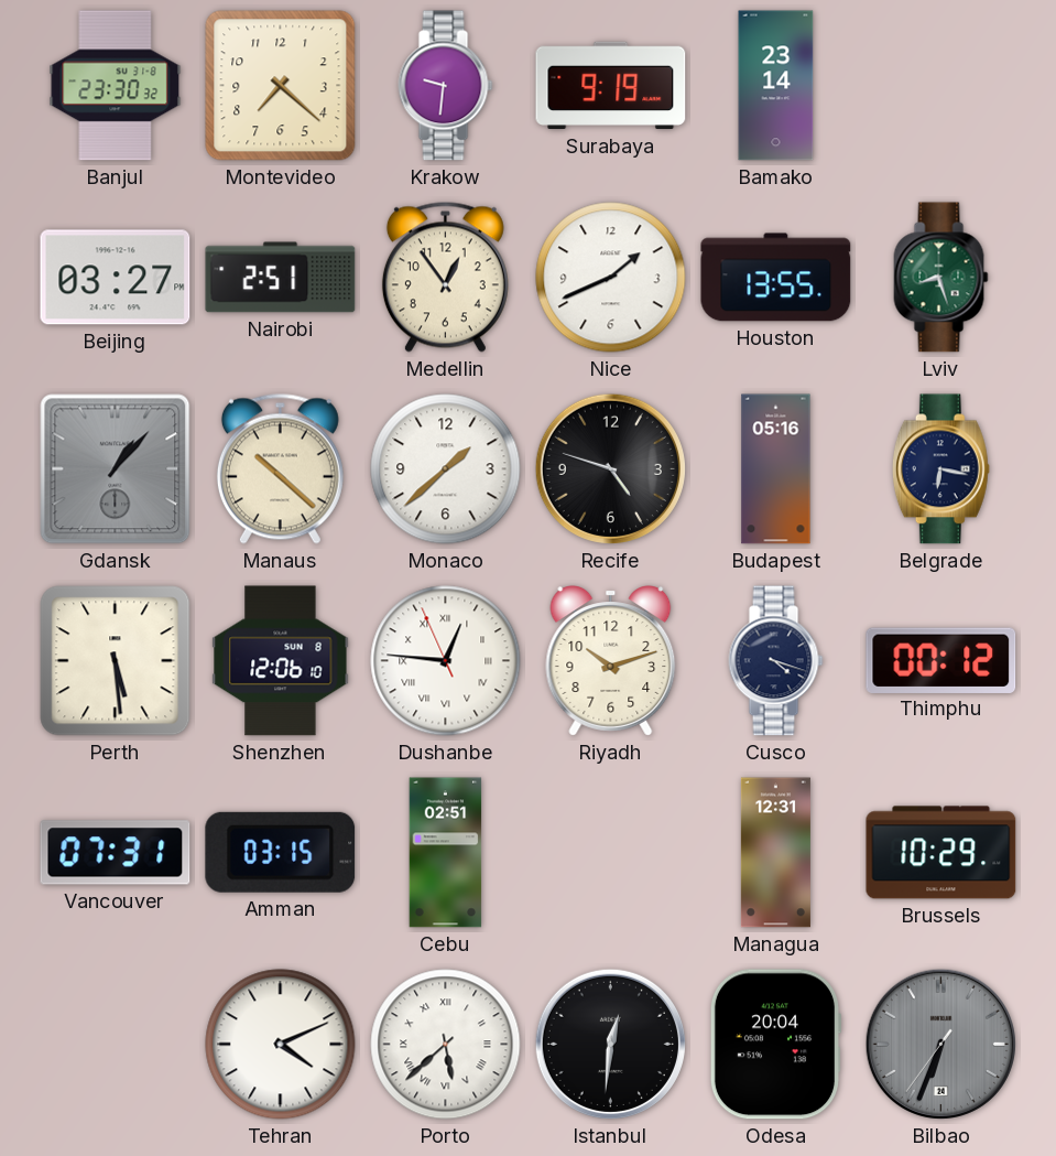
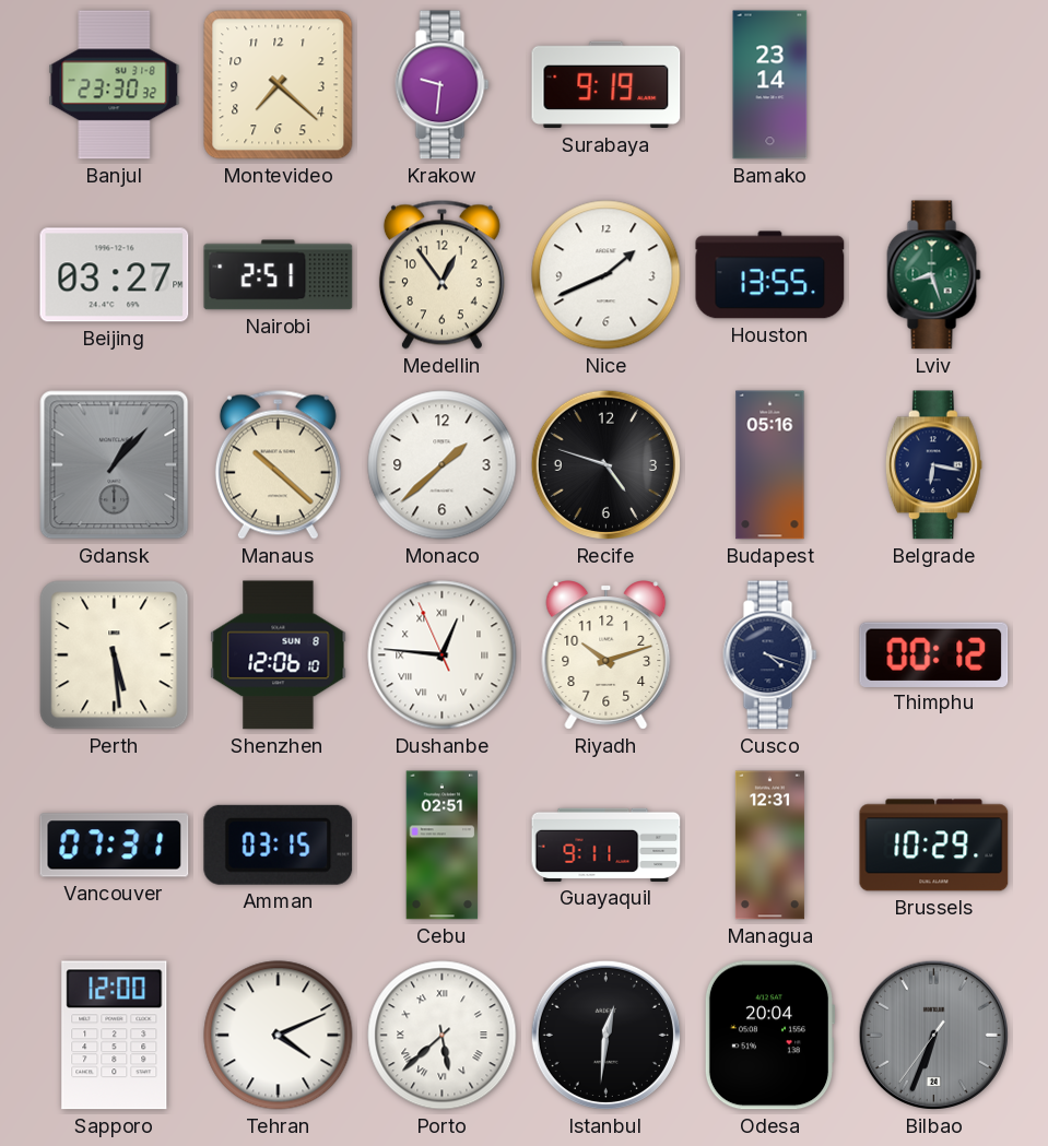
Guayaquil: none -> 9:11
Sapporo: none -> 12:00
